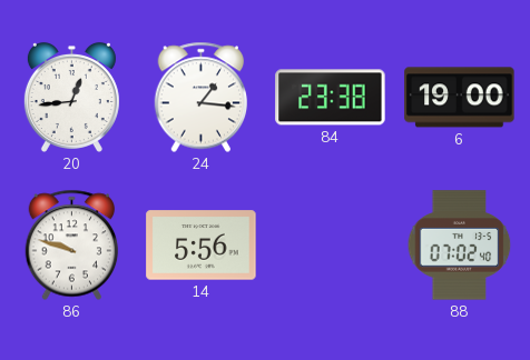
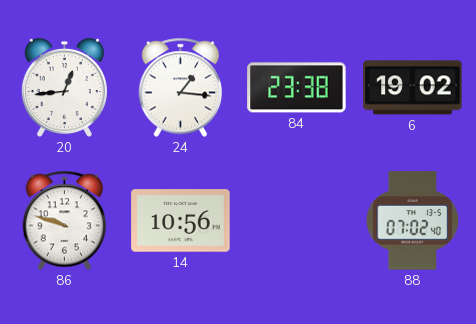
6: 19:00 -> 19:02
14: 5:56 -> 10:56
